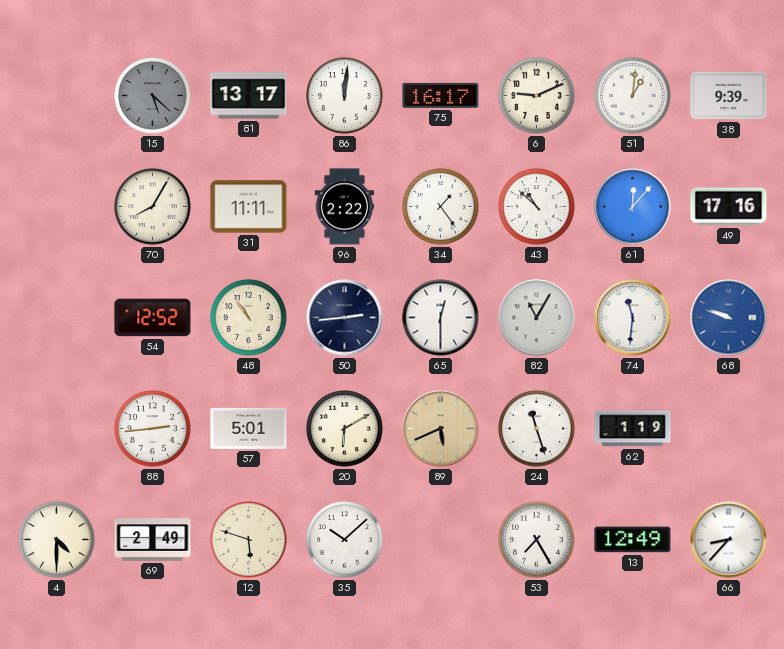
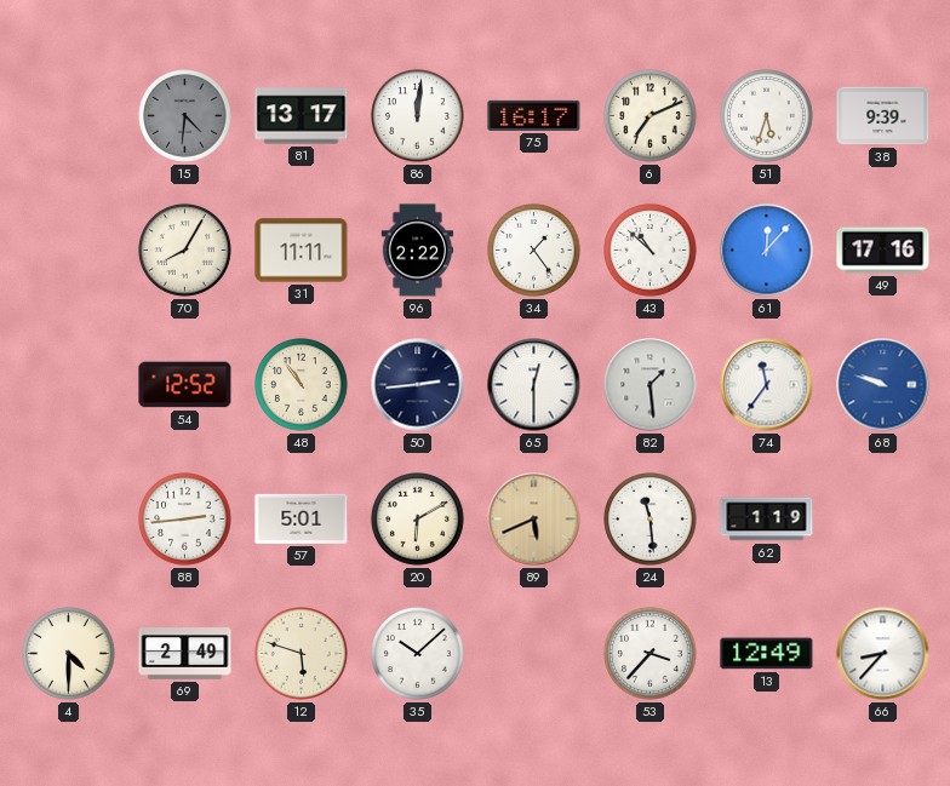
15: 5:22 -> 4:31
6: 9:11 -> 7:11
51: 1:01 -> 5:33
82: 11:05 -> 1:29
74: 11:31 -> 11:36
24: 11:27 -> 11:29
53: 7:25 -> 3:37
